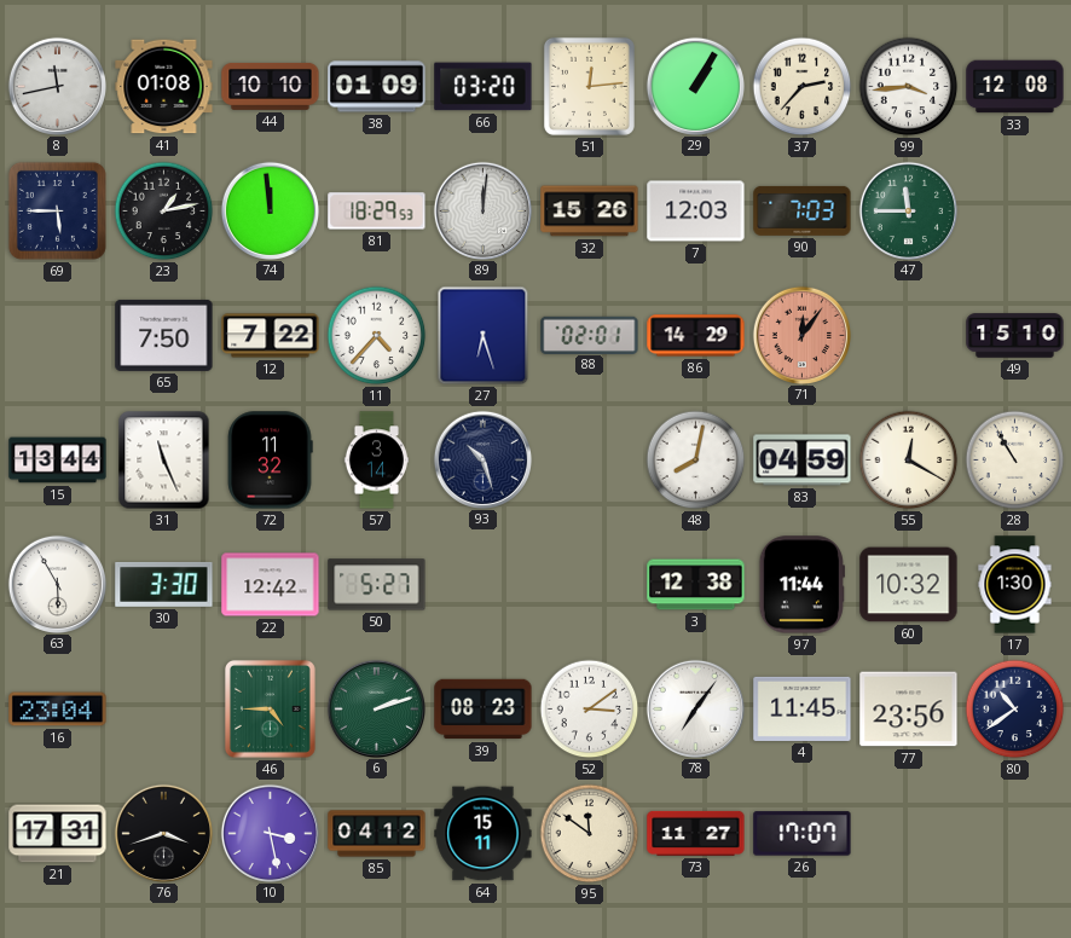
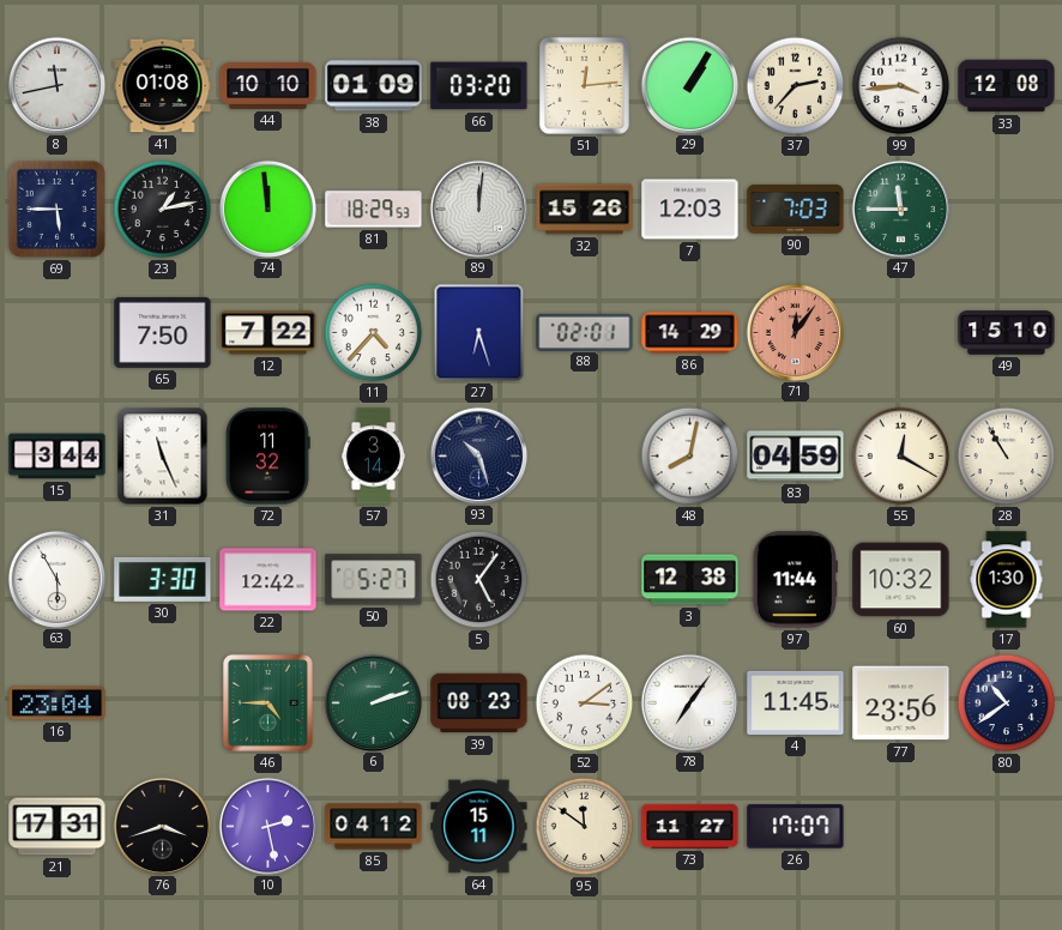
15: 13:44 -> 3:44
5: none -> 5:06
10: 3:28 -> 2:28
